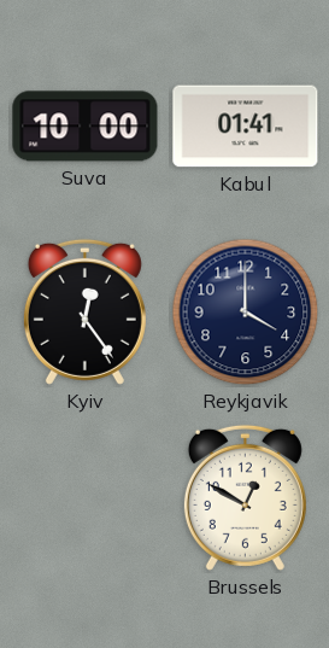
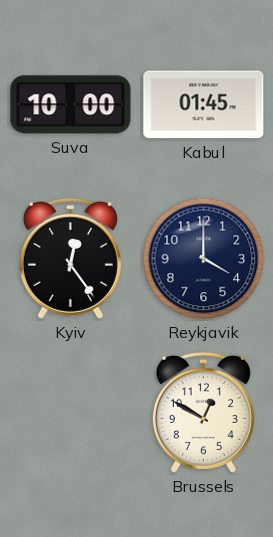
Kabul: 01:41 -> 01:45
